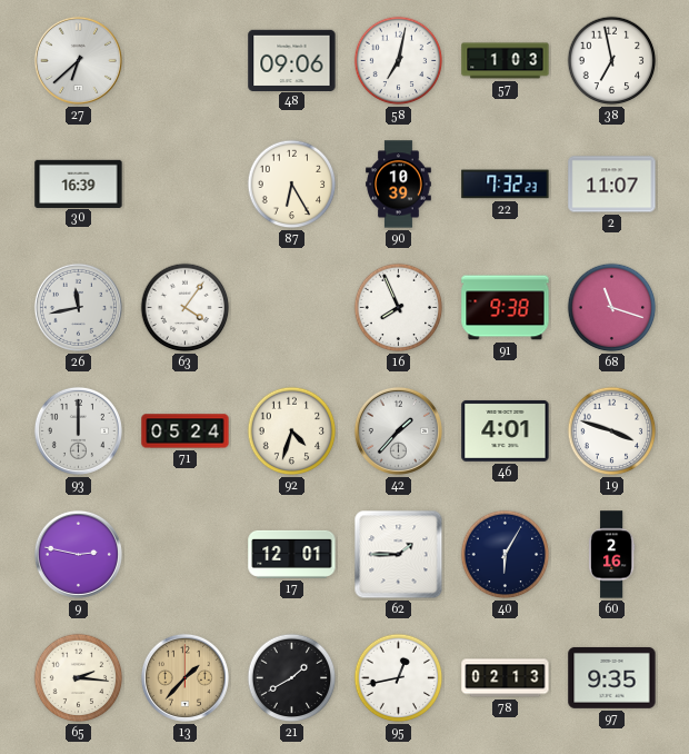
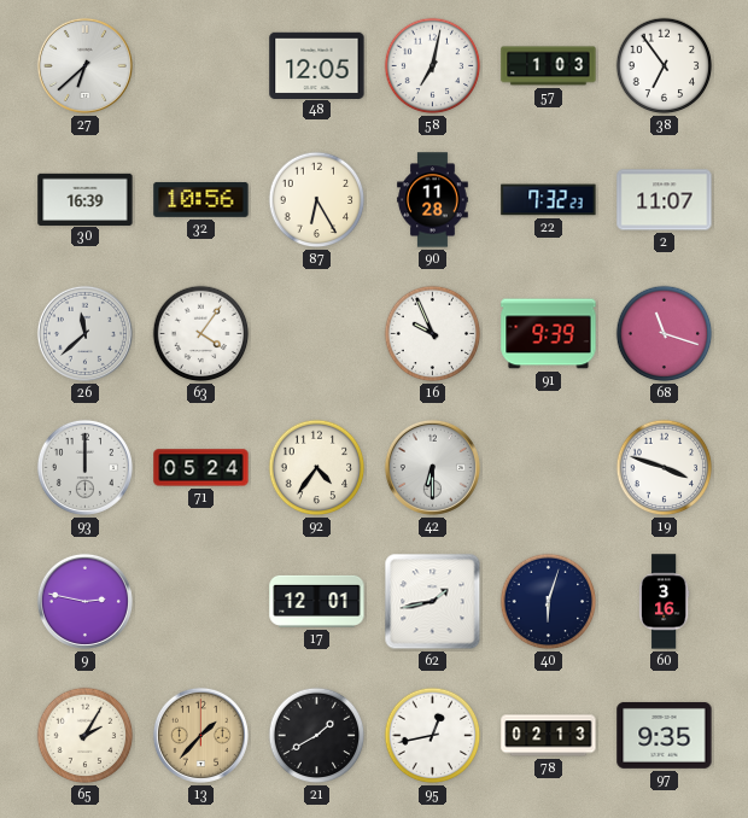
48: 09:06 -> 12:05
38: 6:58 -> 6:54
32: none -> 10:56
90: 10:39 -> 11:28
26: 11:43 -> 11:38
16: 7:56 -> 9:56
91: 9:38 -> 9:39
92: 4:33 -> 4:36
42: 1:37 -> 6:30
46: 4:01 -> none
62: 1:45 -> 1:43
40: 6:05 -> 6:03
60: 2:16 -> 3:16
65: 2:16 -> 2:05
